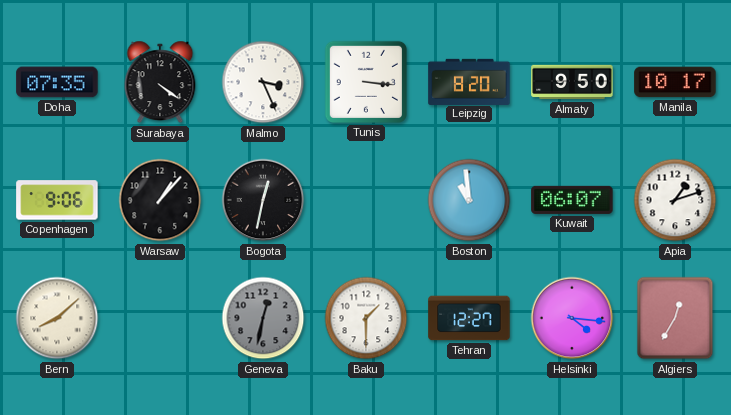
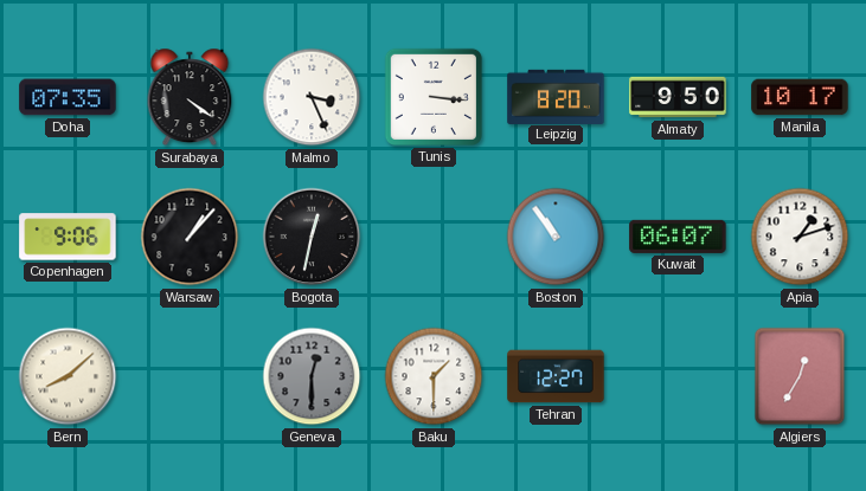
Boston: 10:59 -> 10:54
Geneva: 12:32 -> 12:30
Helsinki: 4:16 -> none
